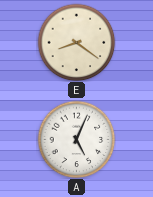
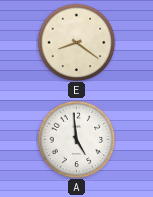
A: 5:04 -> 4:59
